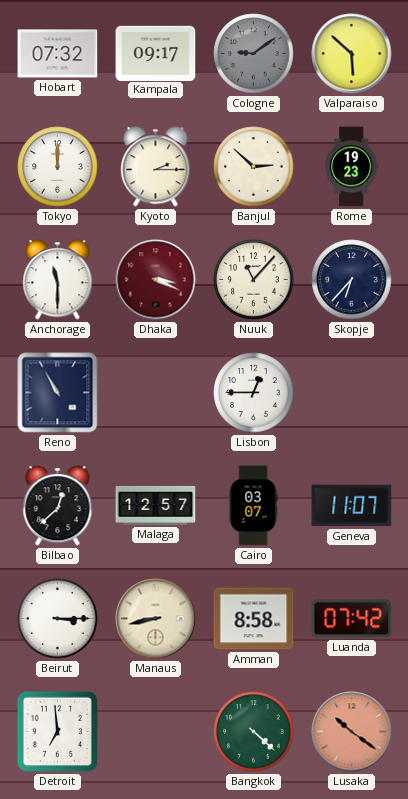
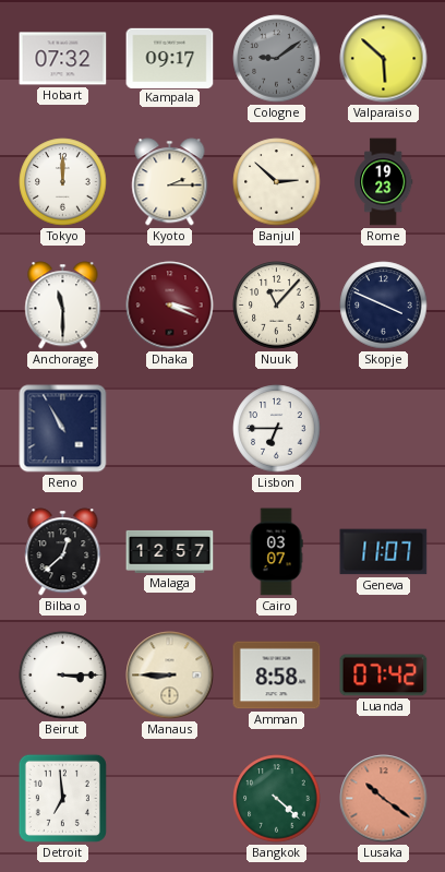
Skopje: 6:37 -> 3:49
Lisbon: 12:45 -> 6:45
Manaus: 8:43 -> 8:45
